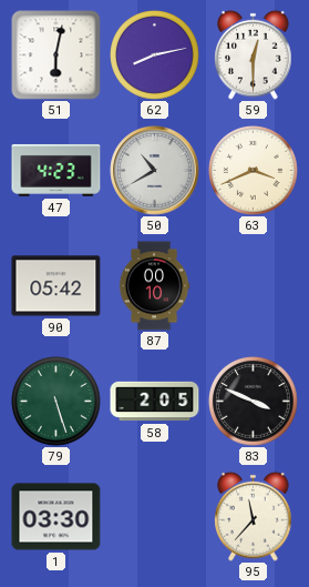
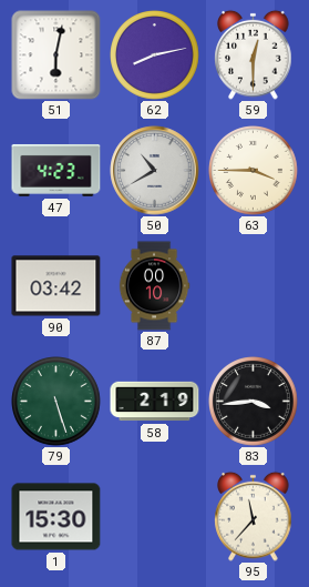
63: 3:41 -> 3:45
90: 05:42 -> 03:42
58: 2:05 -> 2:19
83: 3:49 -> 3:44
1: 03:30 -> 15:30
